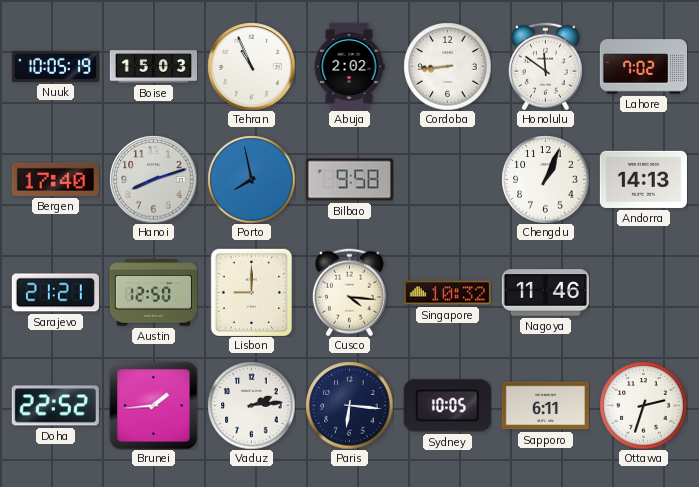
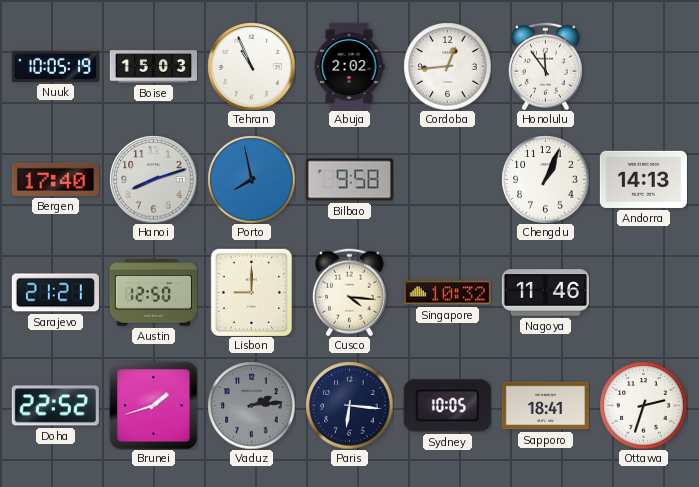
Cordoba: 8:44 -> 12:44
Honolulu: 11:51 -> 11:54
Lahore: 7:02 -> none
Brunei: 1:44 -> 1:42
Vaduz dial: white -> grey
Sapporo: 6:11 -> 18:41
